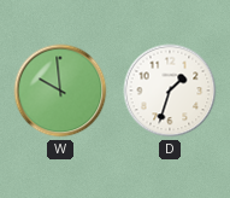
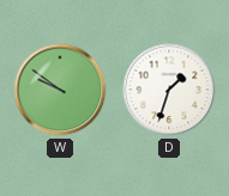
W: 9:59 -> 9:51
